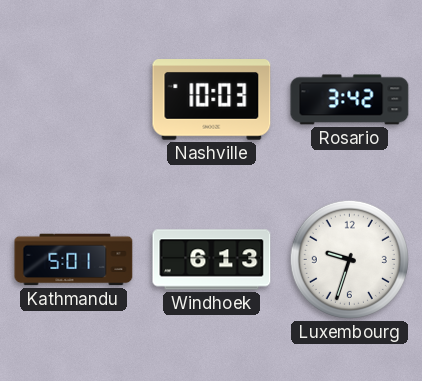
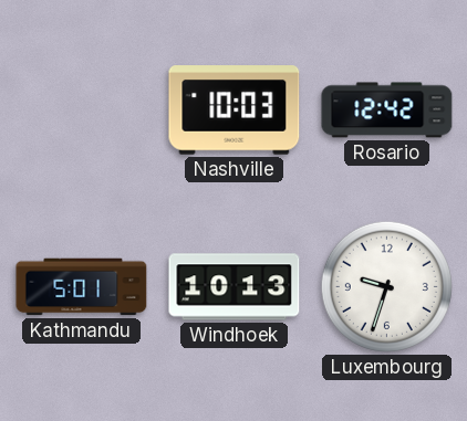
Rosario: 3:42 -> 12:42
Windhoek: 6:13 -> 10:13
